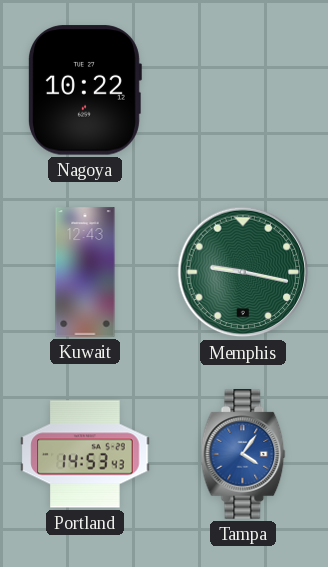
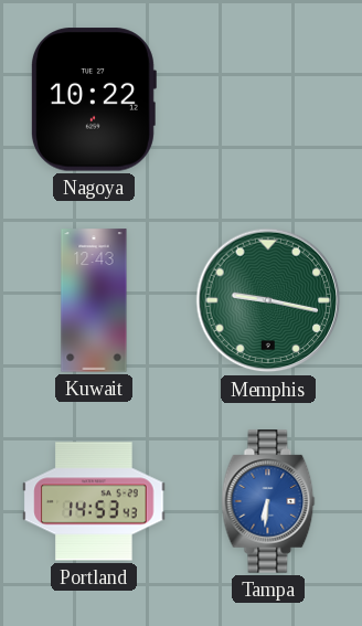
Tampa: 4:06 -> 6:31
